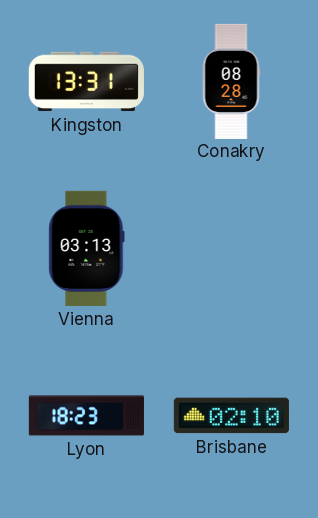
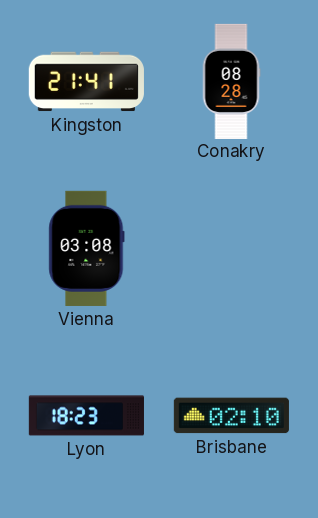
Kingston: 13:31 -> 21:41
Vienna: 03:13 -> 03:08
